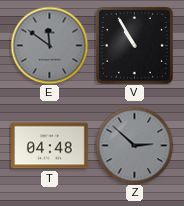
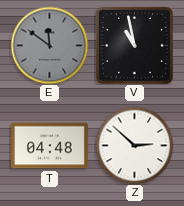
V: 10:55 -> 10:58
Z dial: grey -> white
